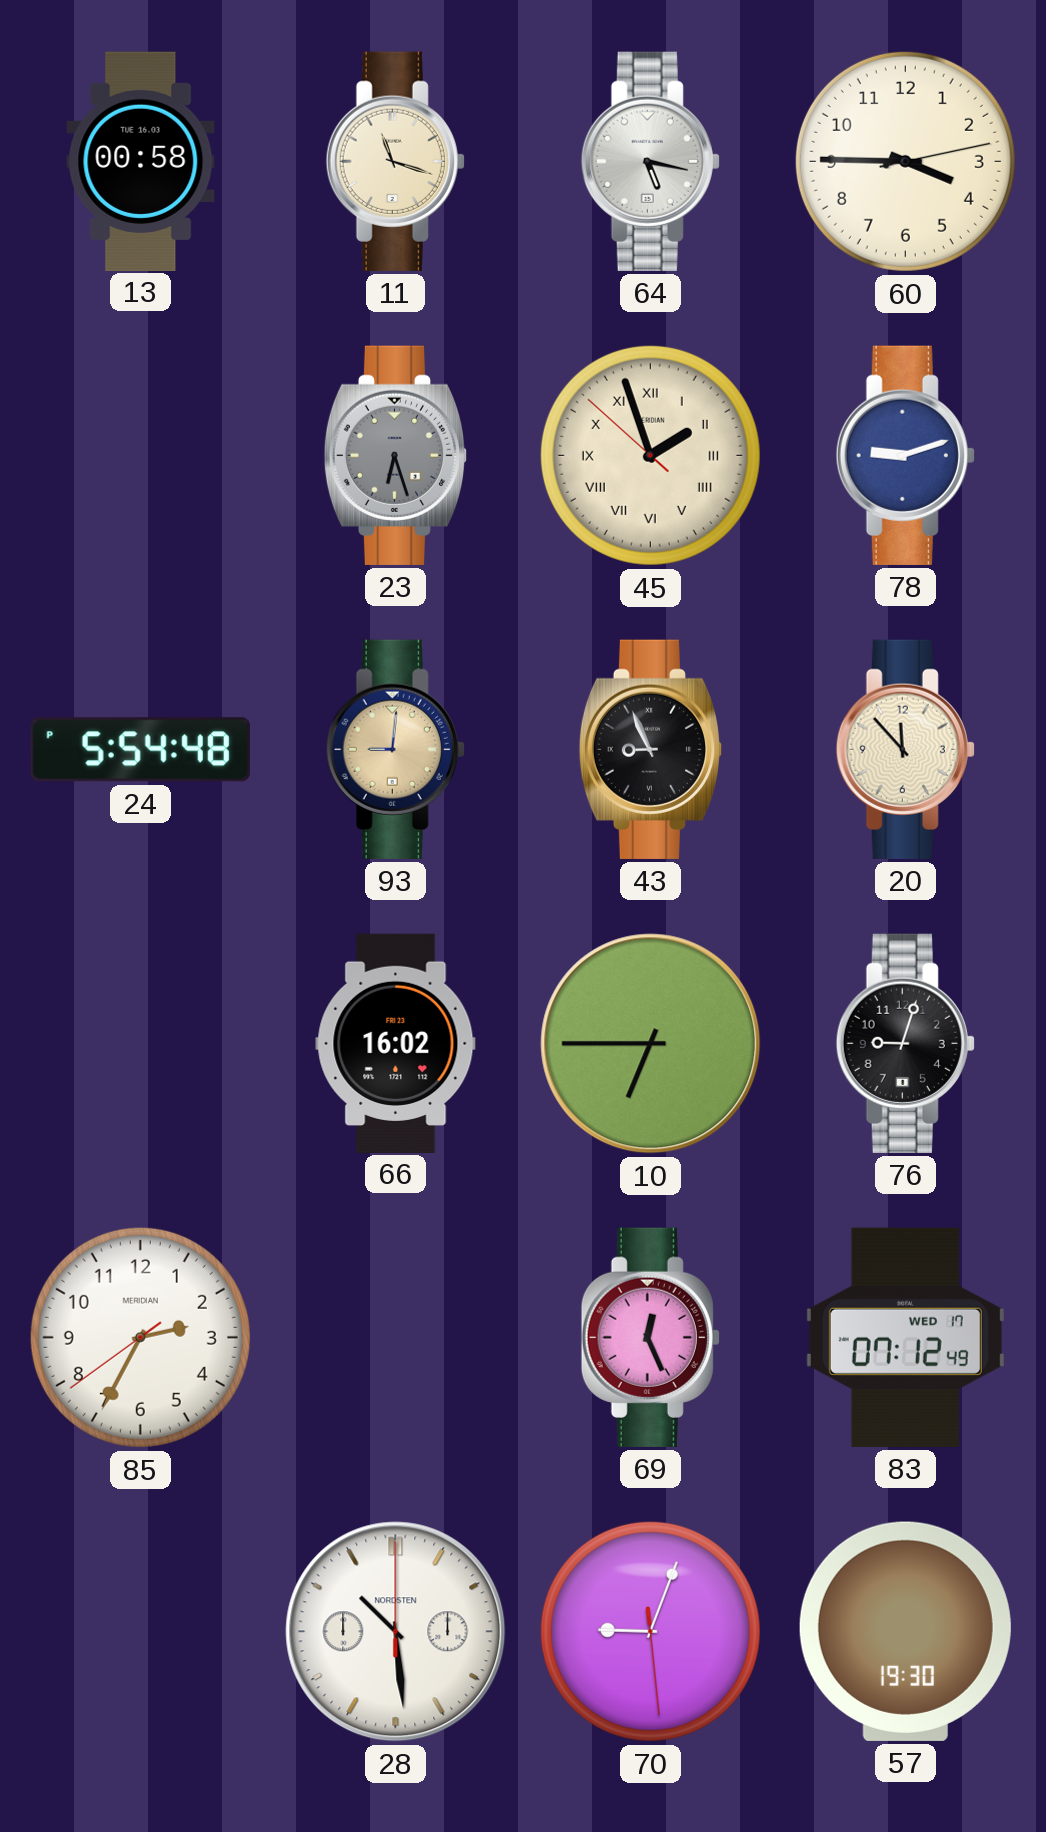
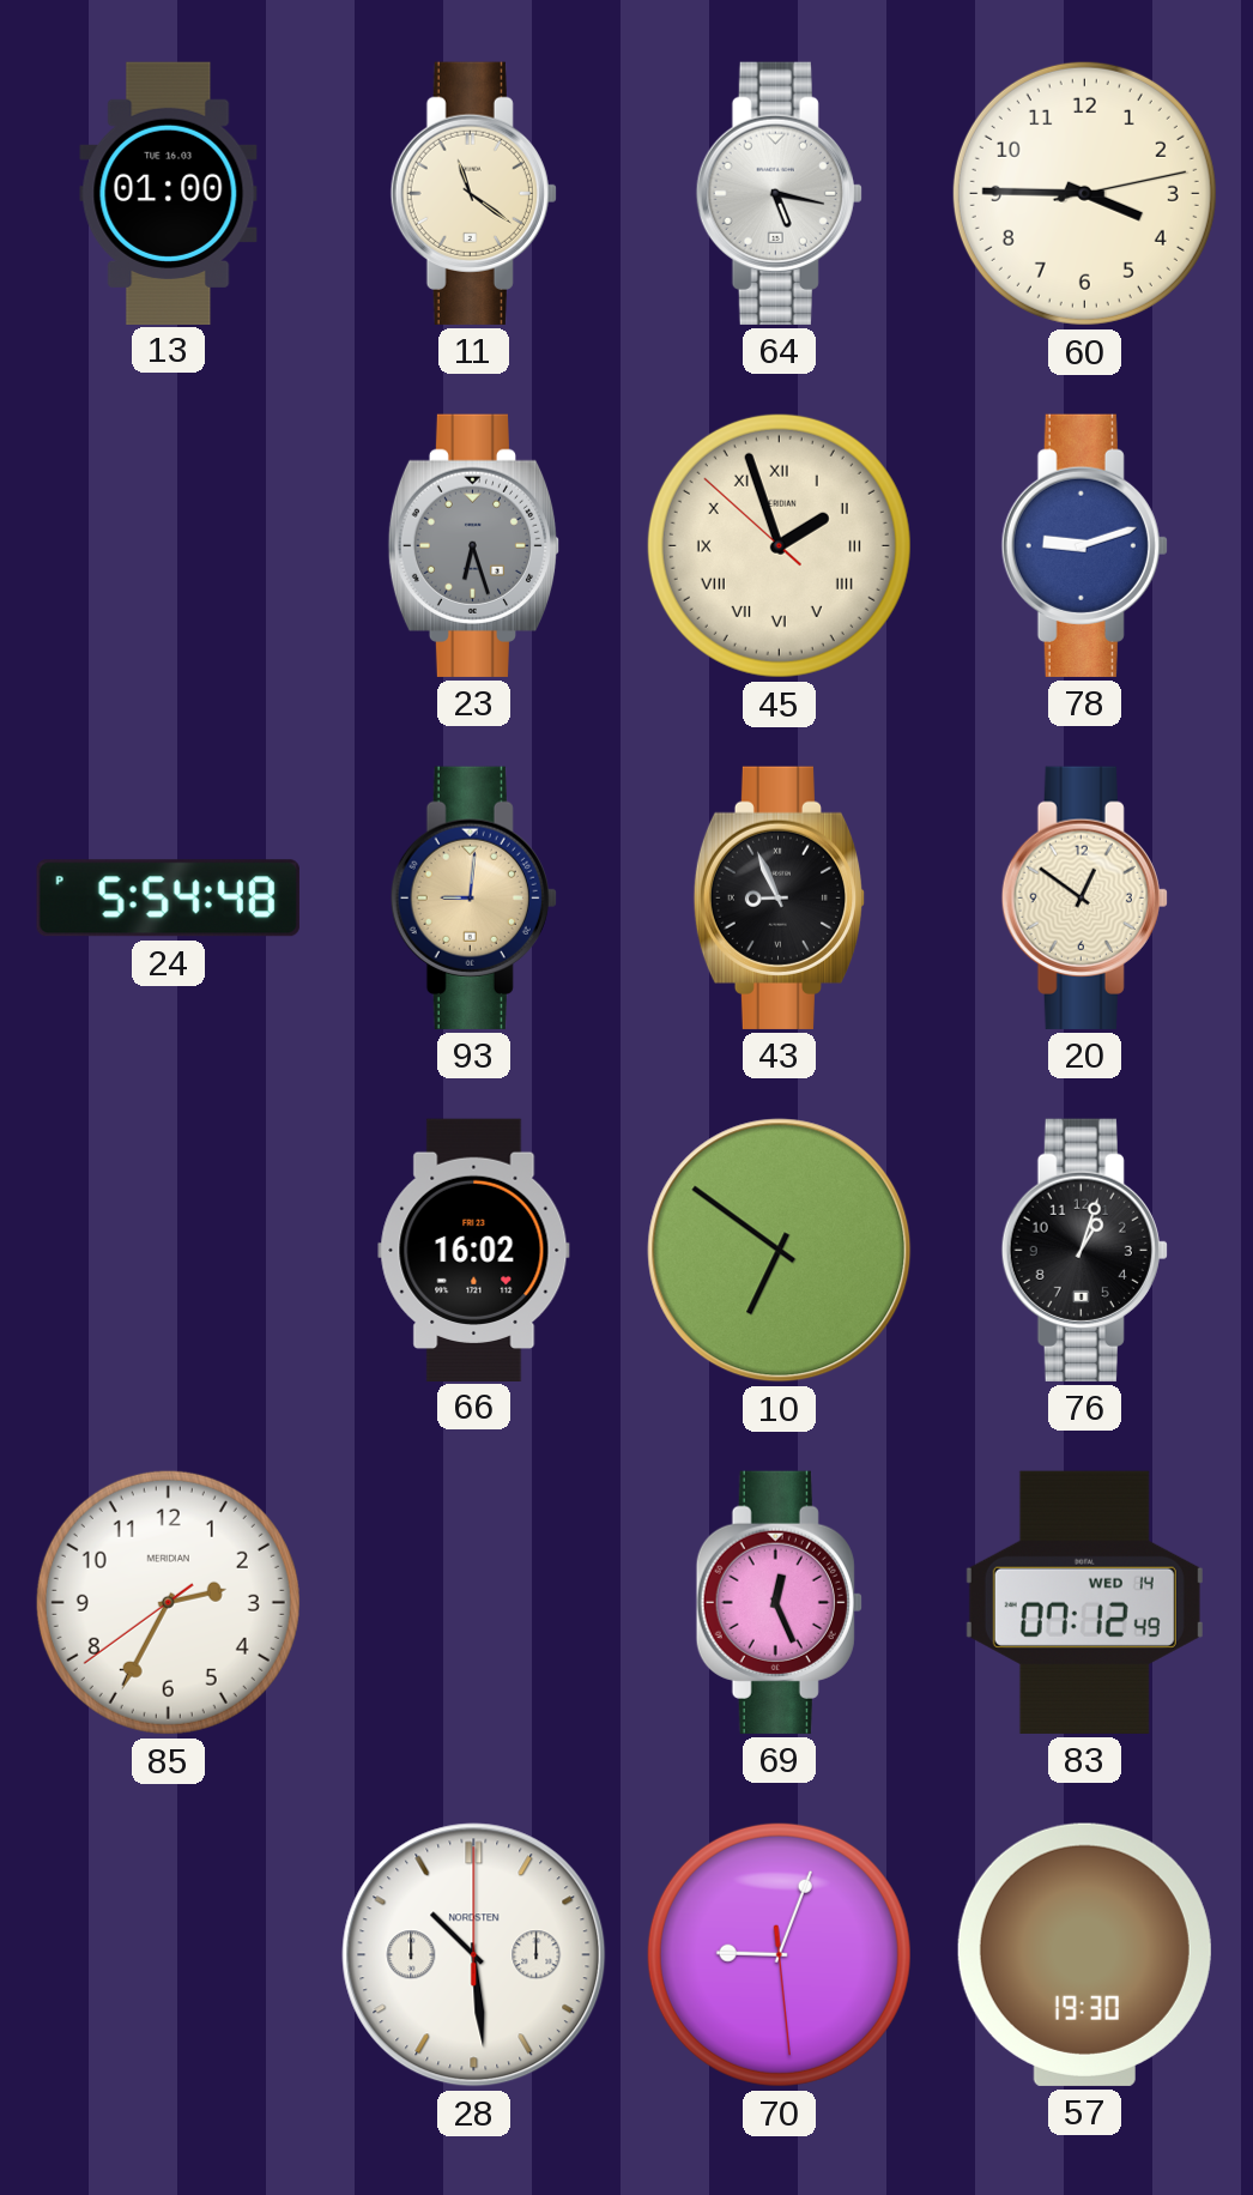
13: 00:58 -> 01:00
11: 11:18 -> 11:21
20: 11:53 -> 12:51
10: 6:45 -> 6:51
76: 9:03 -> 1:03
83 date: WED 17 -> WED 14
